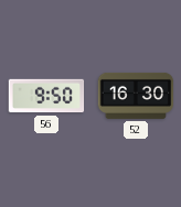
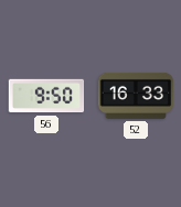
52: 16:30 -> 16:33
